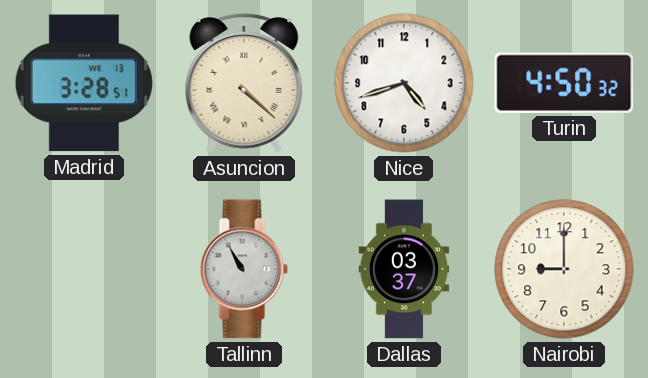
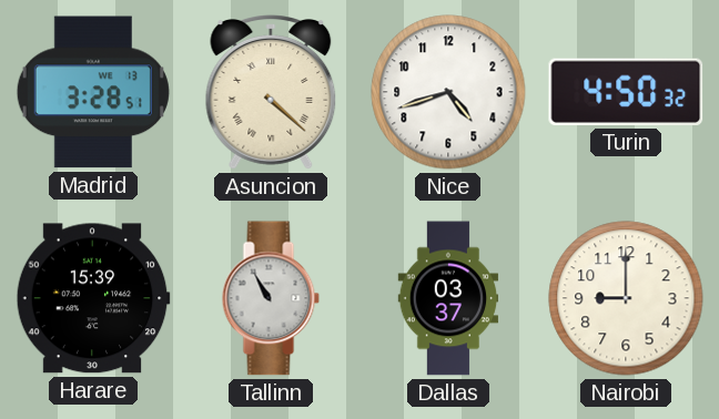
Harare: none -> 15:39
